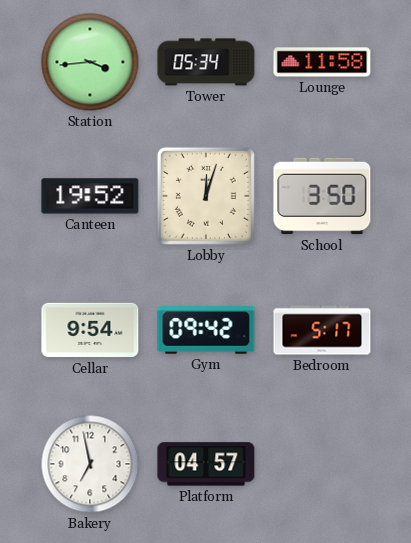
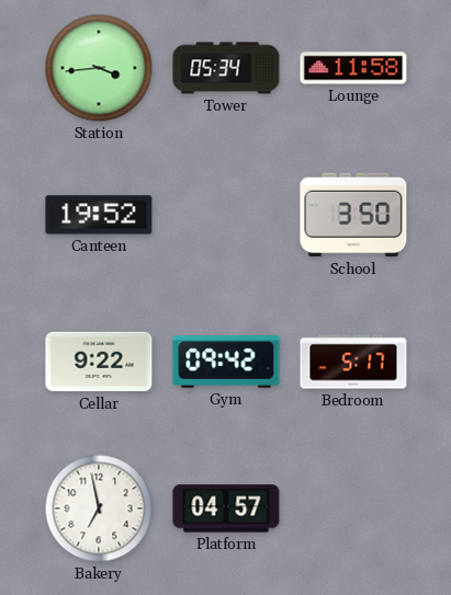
Lobby: 12:03 -> none
Cellar: 9:54 -> 9:22
